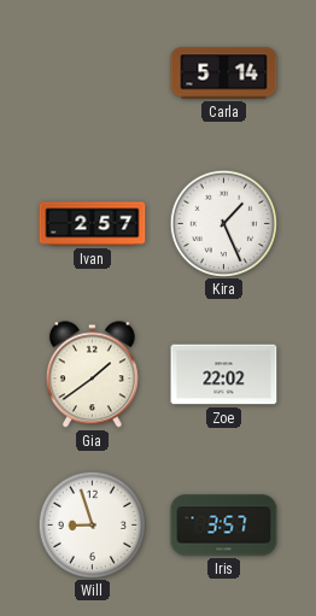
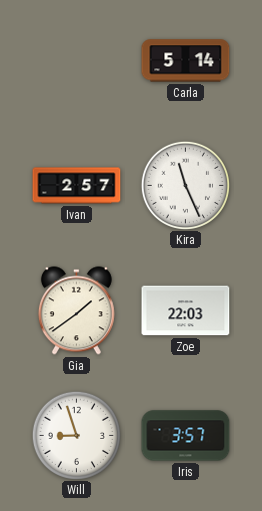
Kira: 1:26 -> 11:26
Zoe: 22:02 -> 22:03
